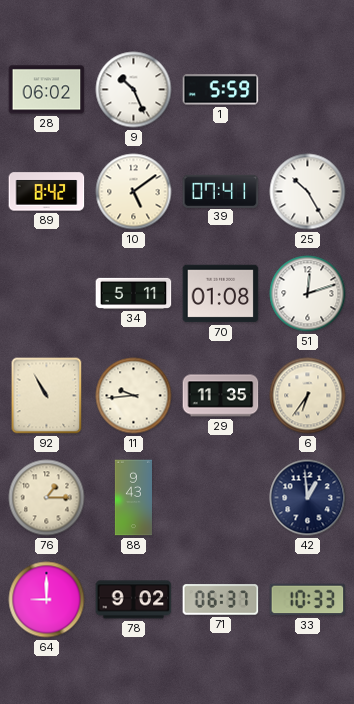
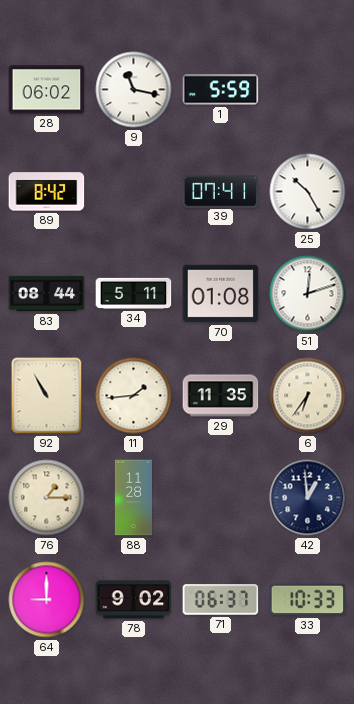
9: 10:26 -> 11:17
10: 5:09 -> none
83: none -> 08:44
11: 9:44 -> 1:44
88: 9:43 -> 11:28
